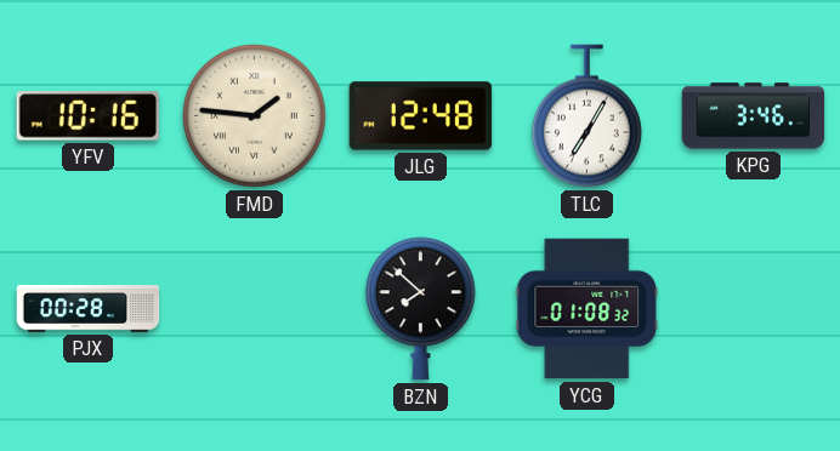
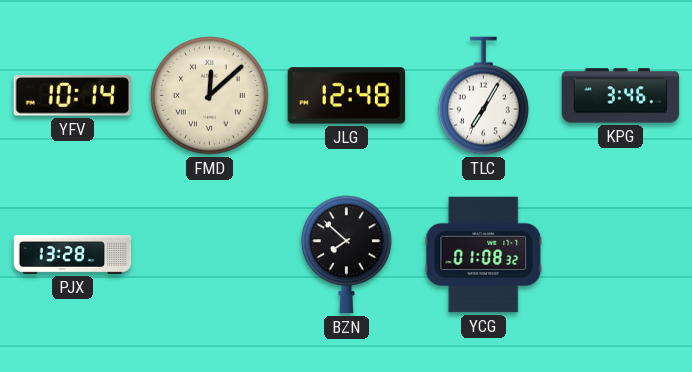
YFV: 10:16 -> 10:14
FMD: 1:46 -> 12:08
PJX: 00:28 -> 13:28
